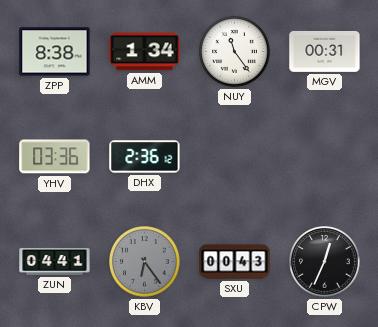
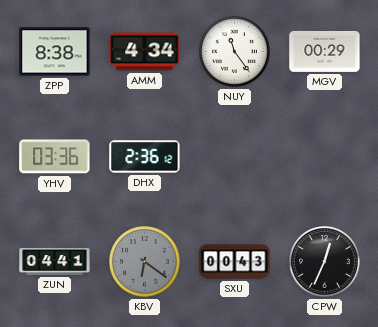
AMM: 1:34 -> 4:34
MGV: 00:31 -> 00:29
KBV: 6:24 -> 6:21
